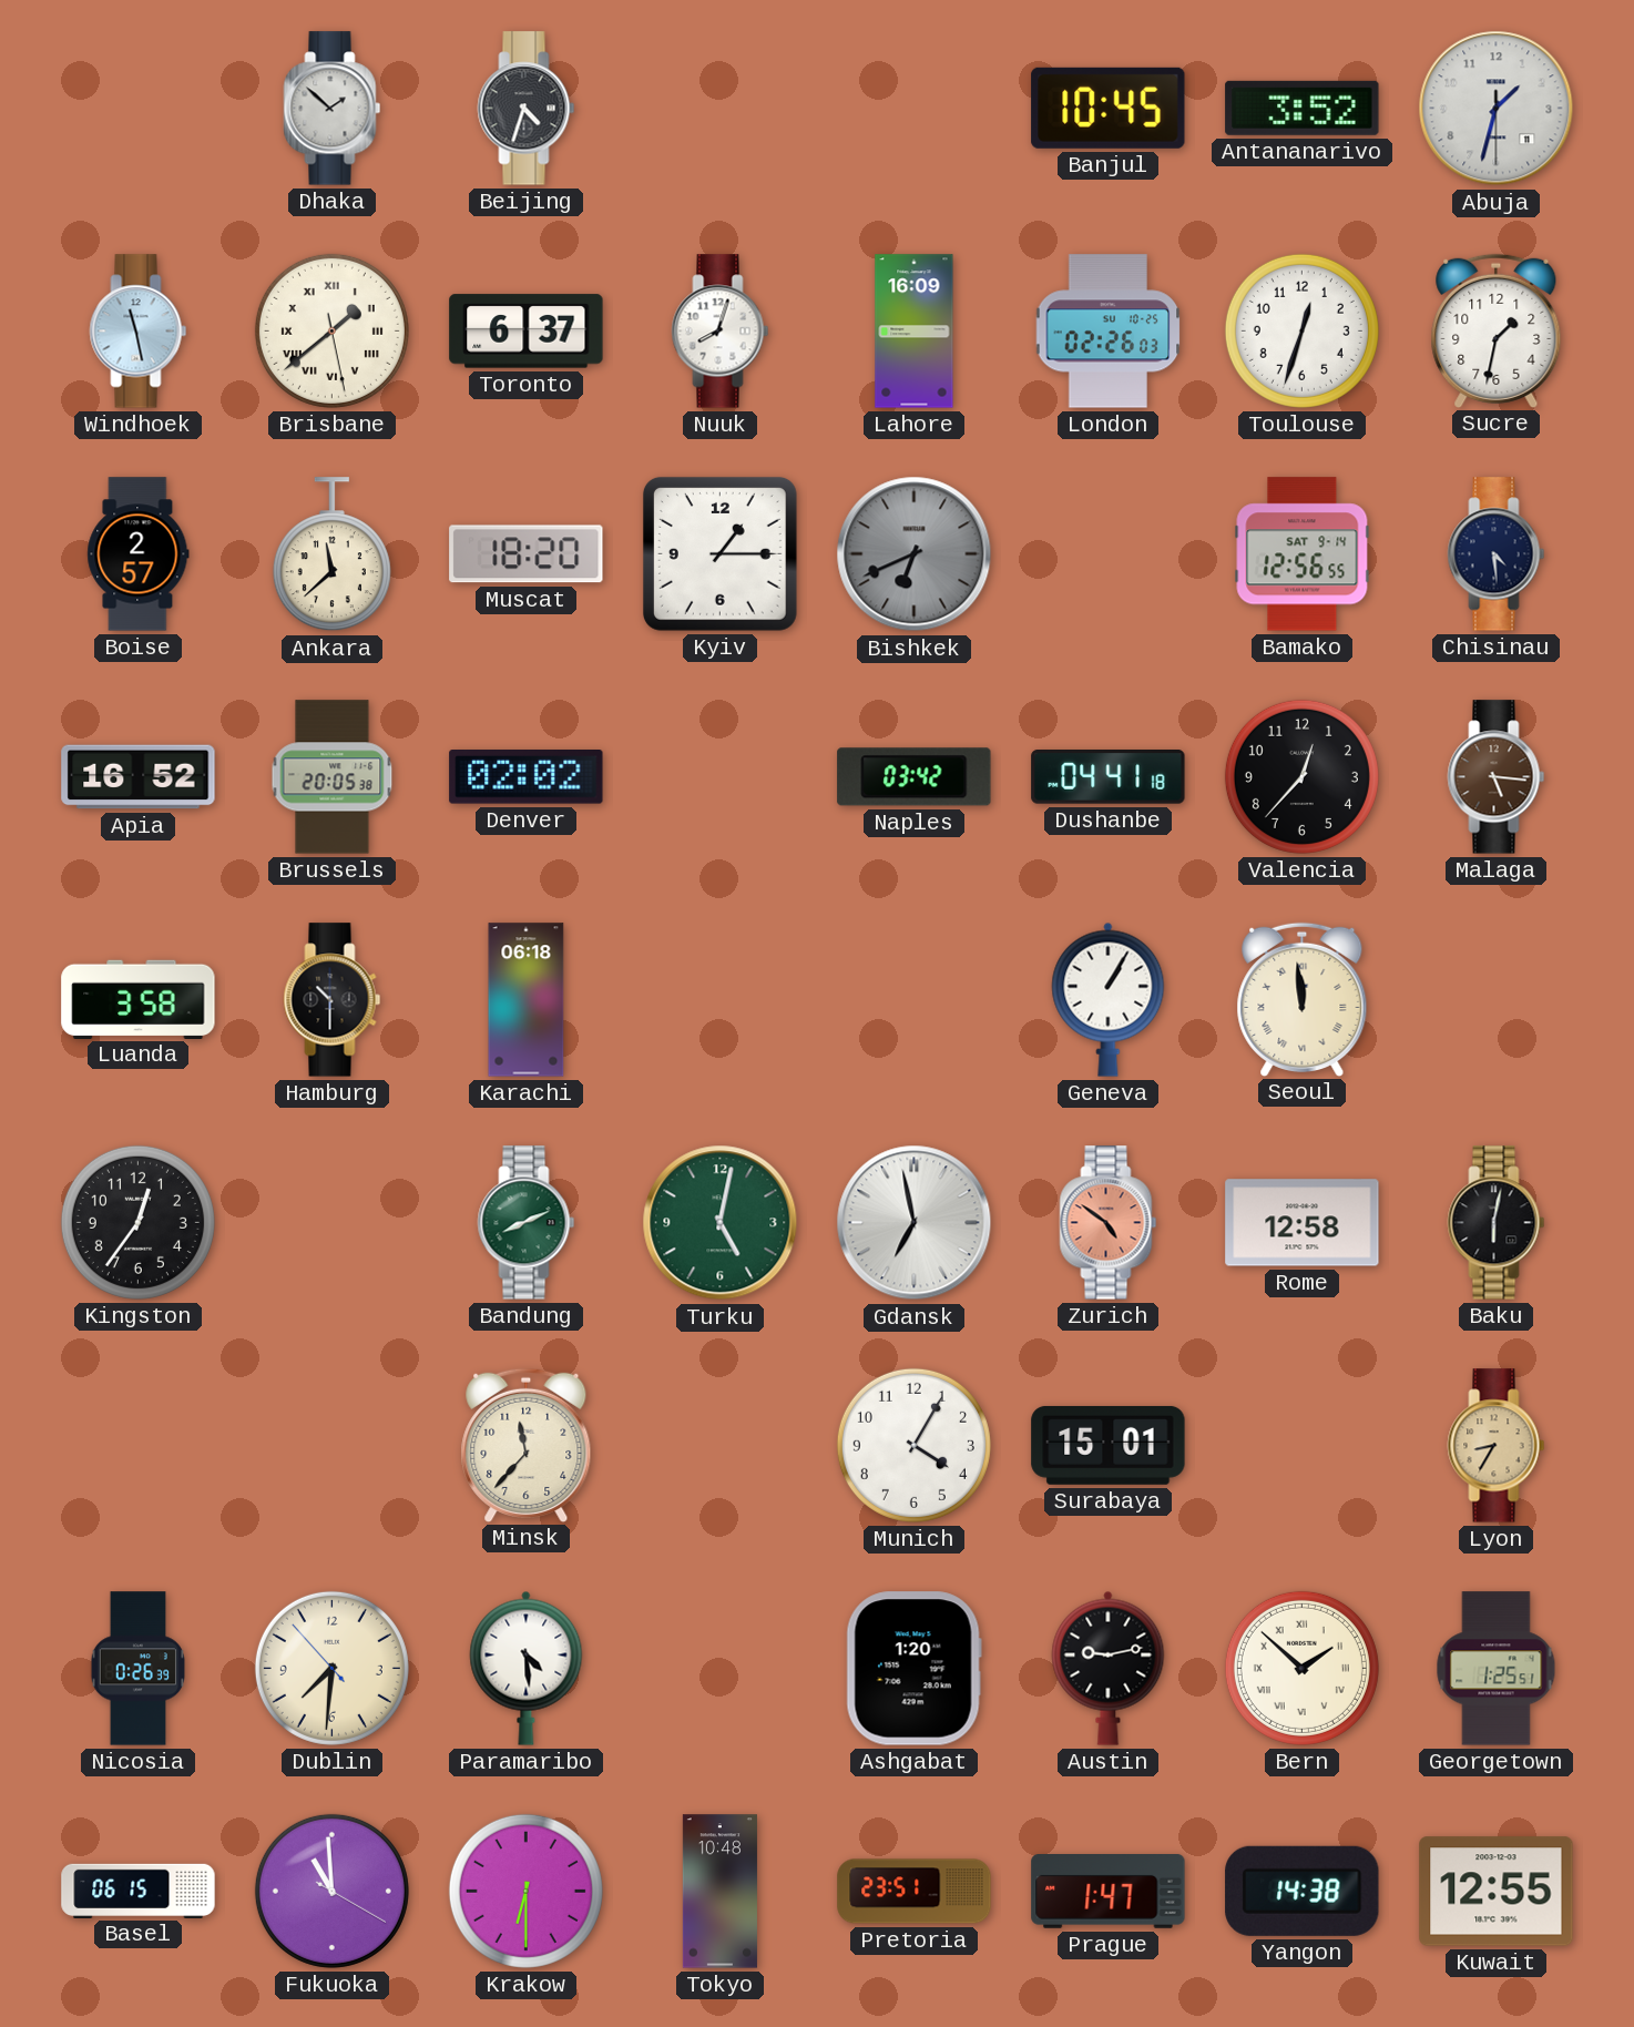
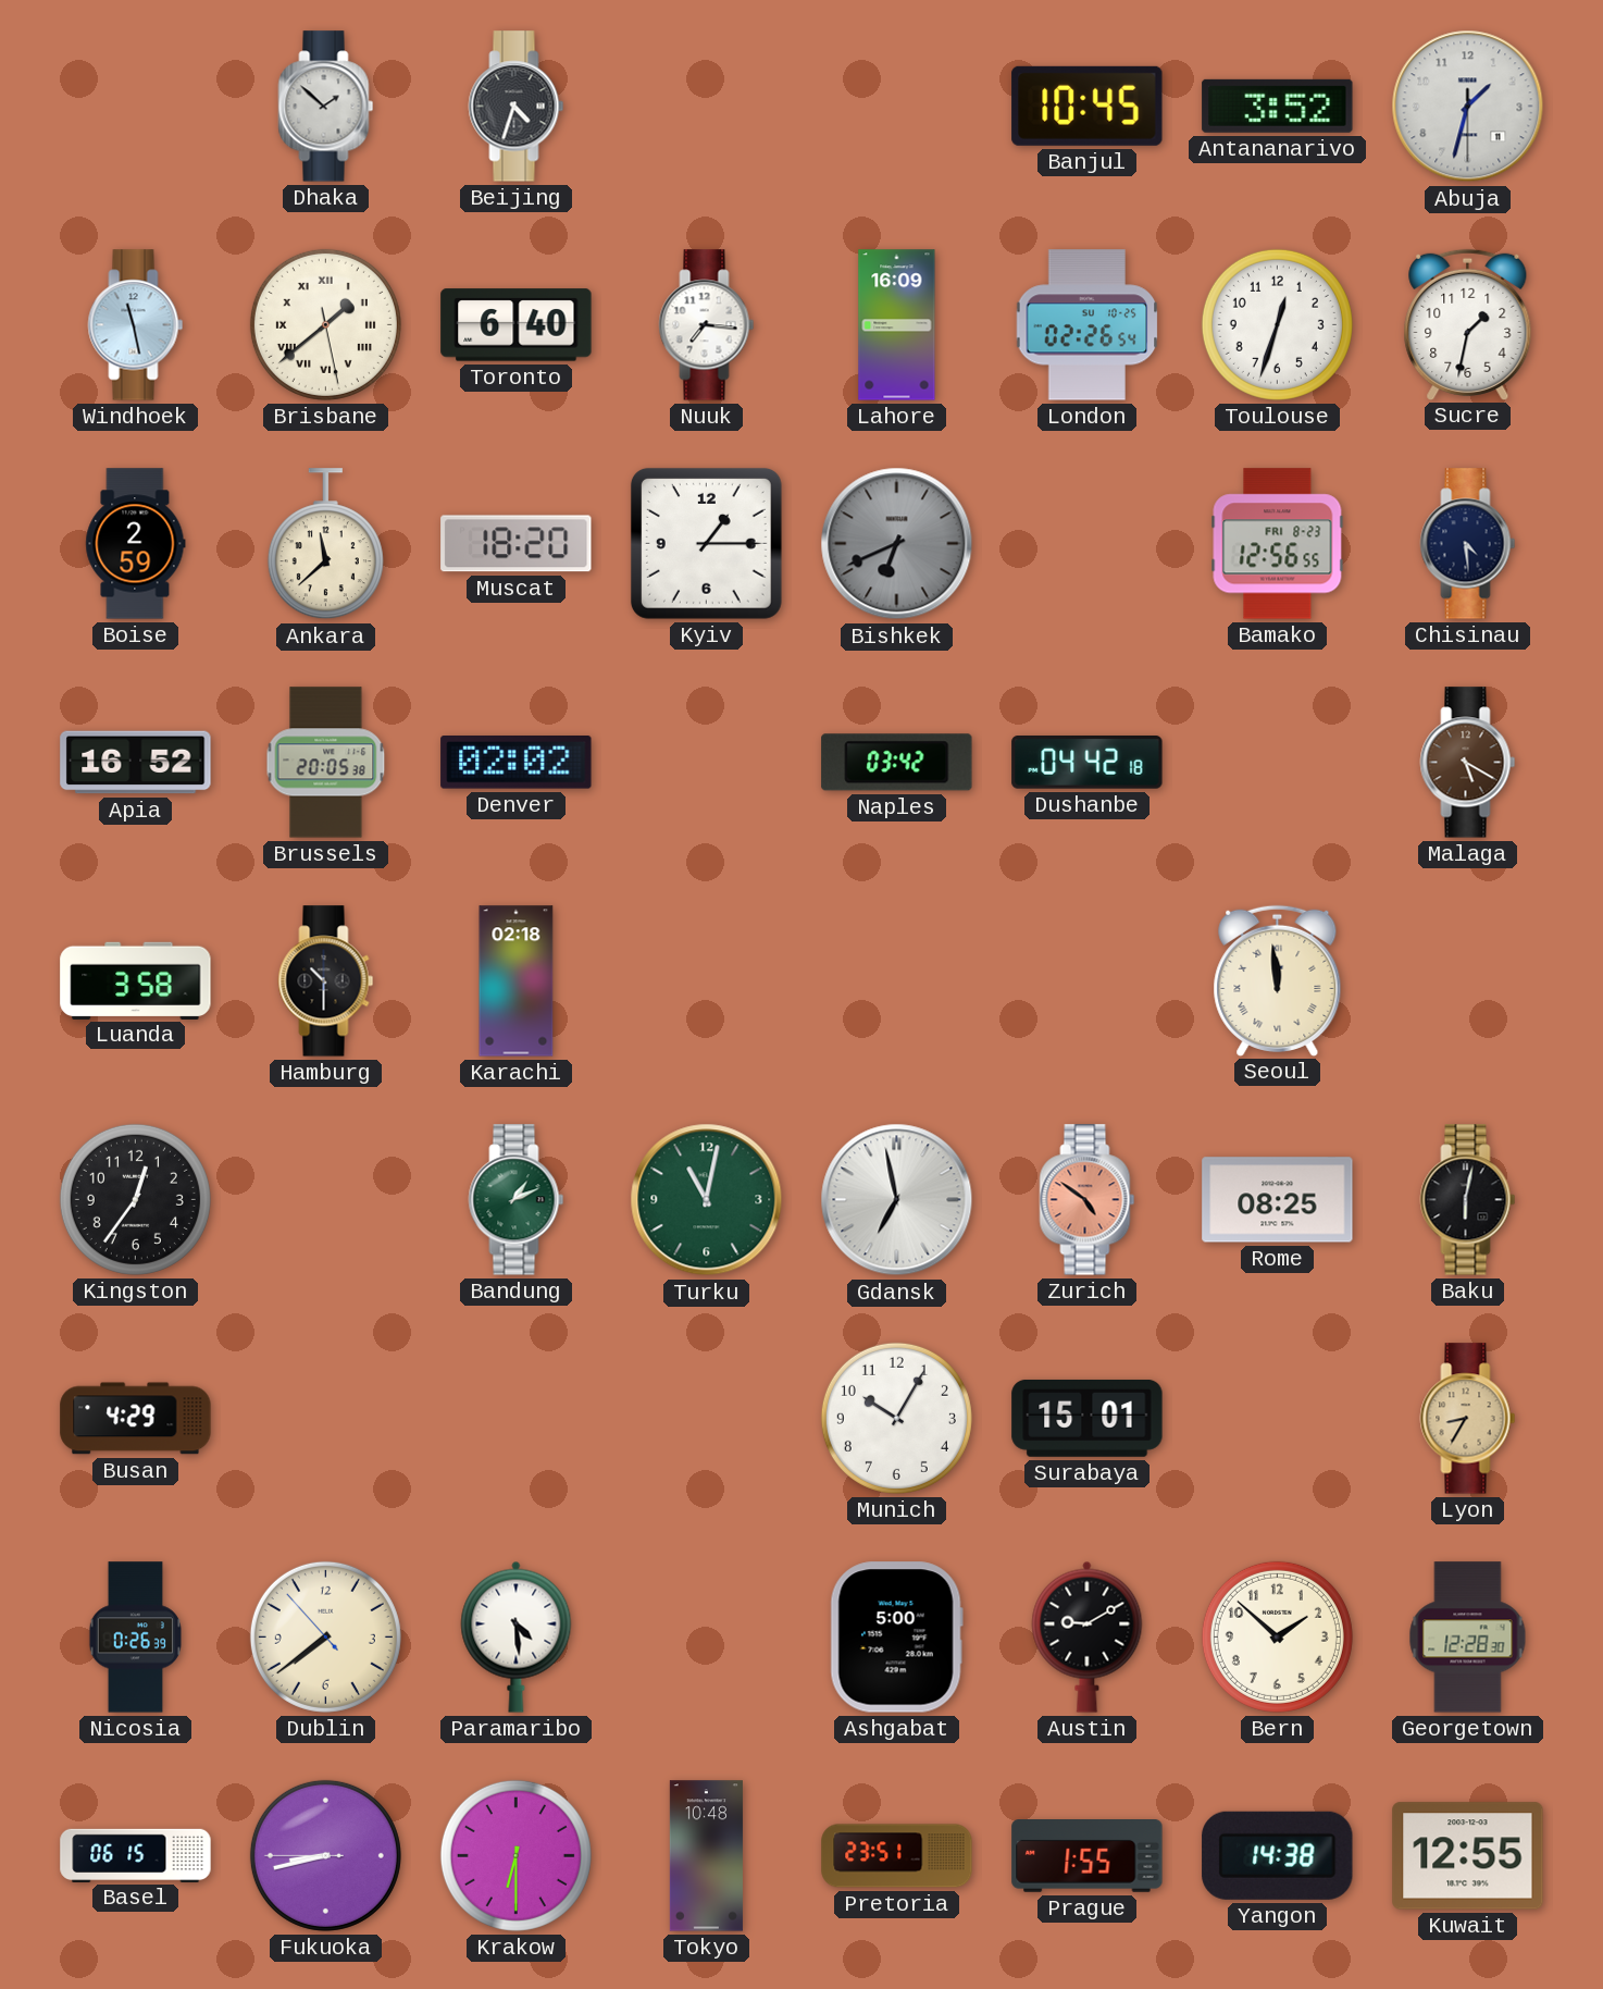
Toronto: 6:37 -> 6:40
Nuuk: 8:03 -> 7:16
London: 02:26:03 -> 02:26:54
Boise: 2:57 -> 2:59
Bamako date: SAT 9-14 -> FRI 8-23
Dushanbe: 04:41 -> 04:42
Valencia: 12:37 -> none
Malaga: 5:16 -> 5:20
Karachi: 06:18 -> 02:18
Geneva: 1:05 -> none
Bandung: 8:11 -> 1:11
Turku: 5:02 -> 11:02
Rome: 12:58 -> 08:25
Busan: none -> 4:29
Minsk: 11:37 -> none
Munich: 4:05 -> 10:05
Dublin: 7:30 -> 7:38
Ashgabat: 1:20 -> 5:00
Austin: 9:13 -> 9:10
Bern numerals: Roman -> Arabic
Georgetown: 1:25 -> 12:28
Fukuoka: 10:59 -> 8:42
Prague: 1:47 -> 1:55
